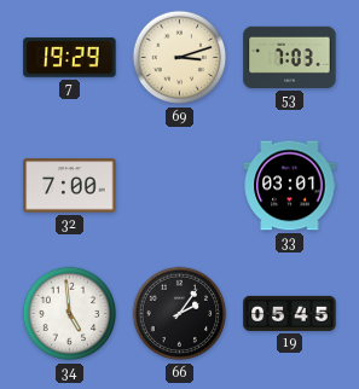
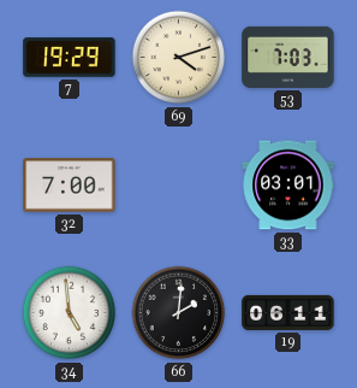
69: 3:12 -> 4:12
66: 2:06 -> 2:01
19: 05:45 -> 06:11
